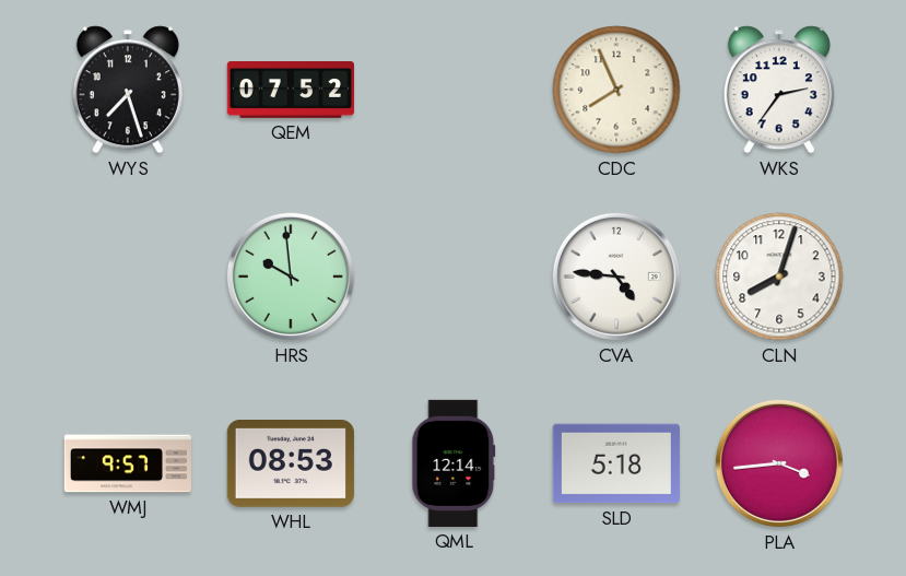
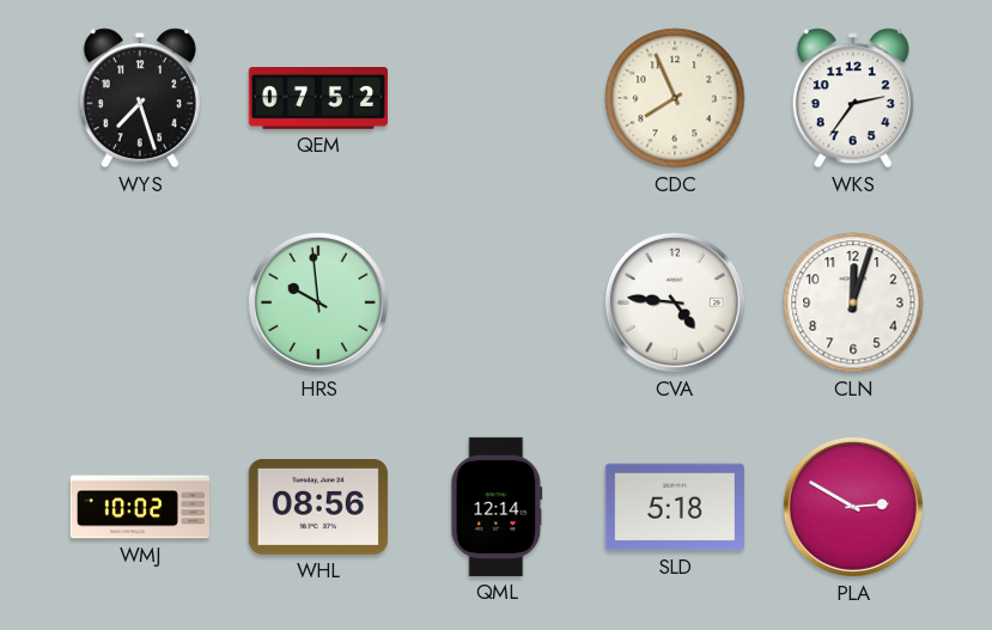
CLN: 8:03 -> 12:03
WMJ: 9:57 -> 10:02
WHL: 08:53 -> 08:56
PLA: 3:44 -> 2:50
